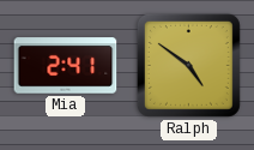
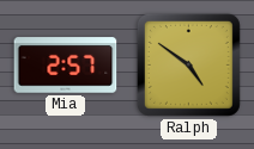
Mia: 2:41 -> 2:57
